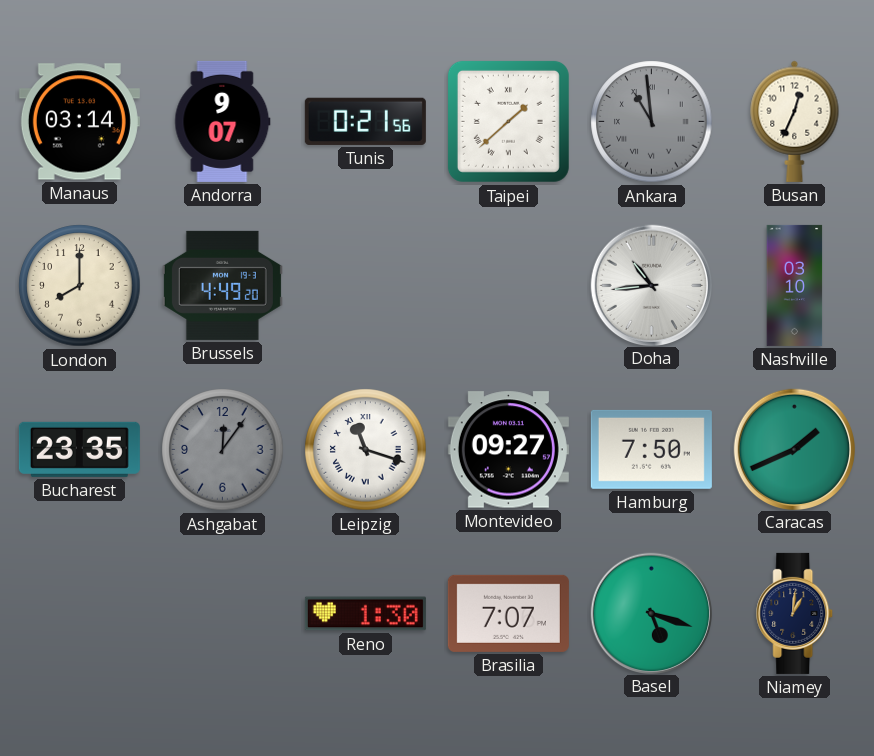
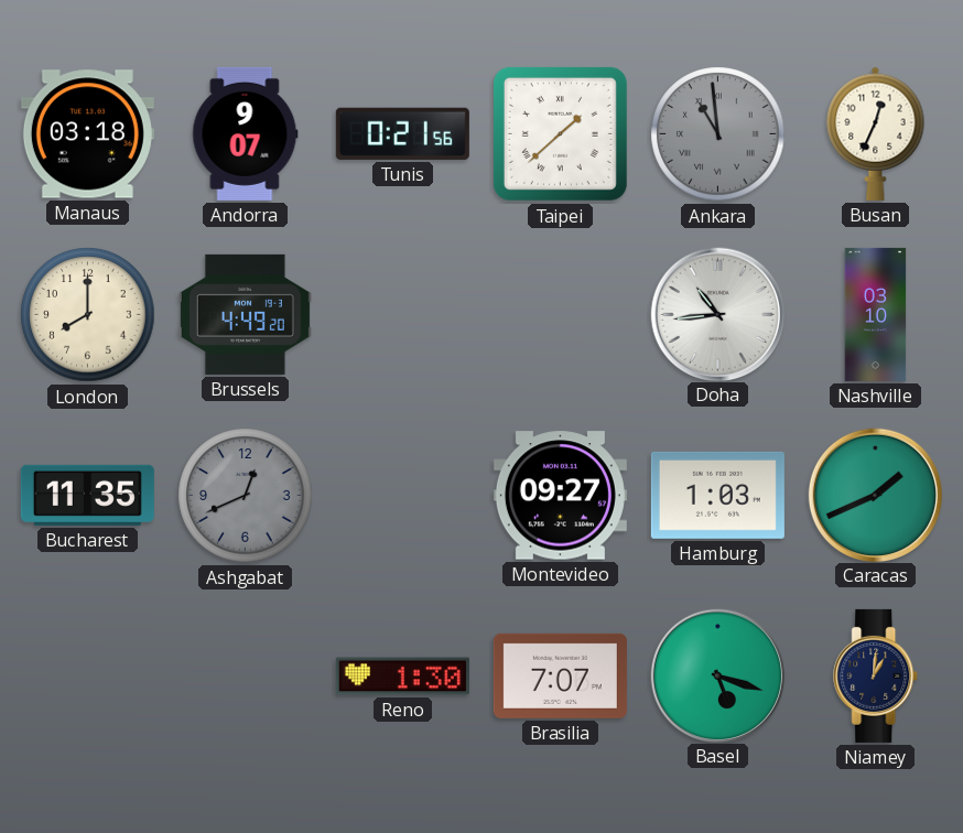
Manaus: 03:14 -> 03:18
Bucharest: 23:35 -> 11:35
Ashgabat: 12:06 -> 12:41
Leipzig: 11:18 -> none
Hamburg: 7:50 -> 1:03
